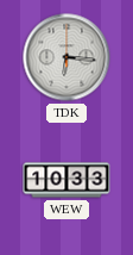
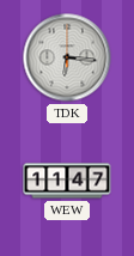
WEW: 10:33 -> 11:47
